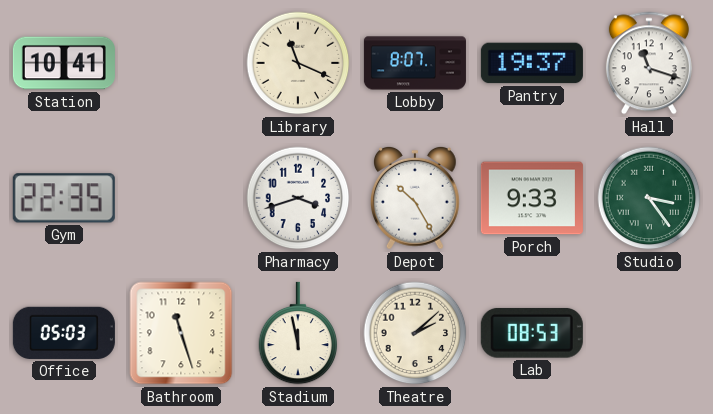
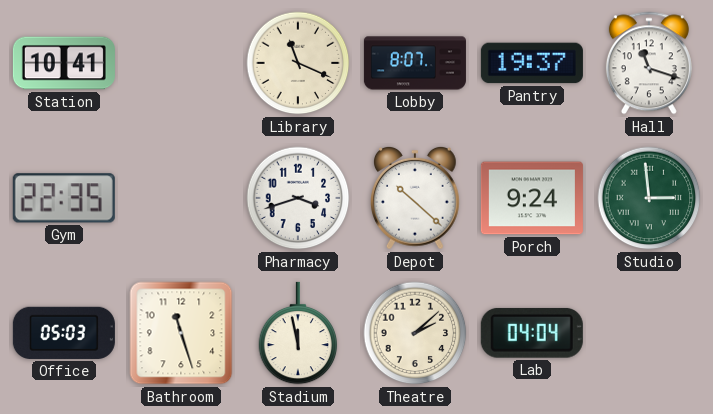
Depot: 10:25 -> 10:22
Porch: 9:33 -> 9:24
Studio: 3:24 -> 2:59
Lab: 08:53 -> 04:04
